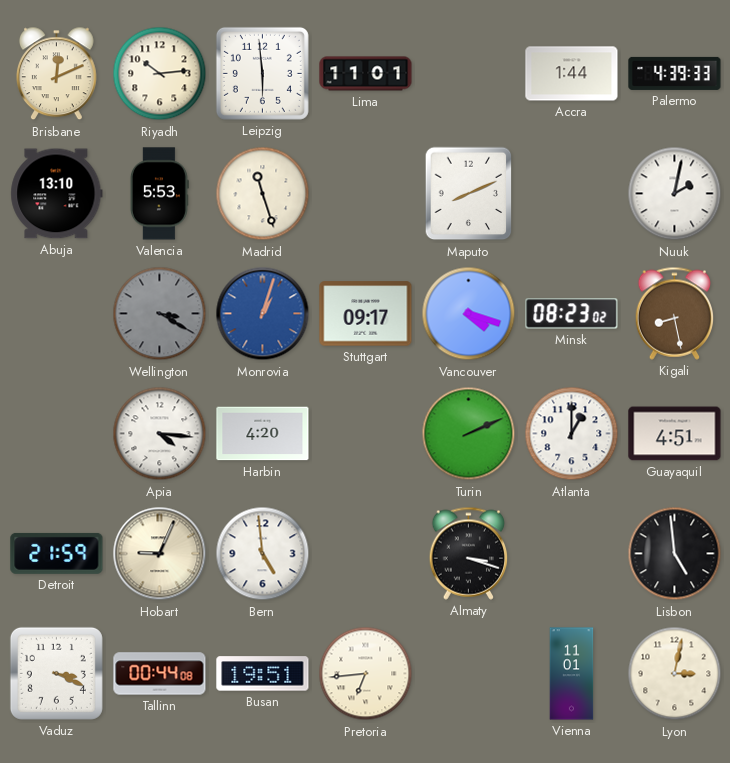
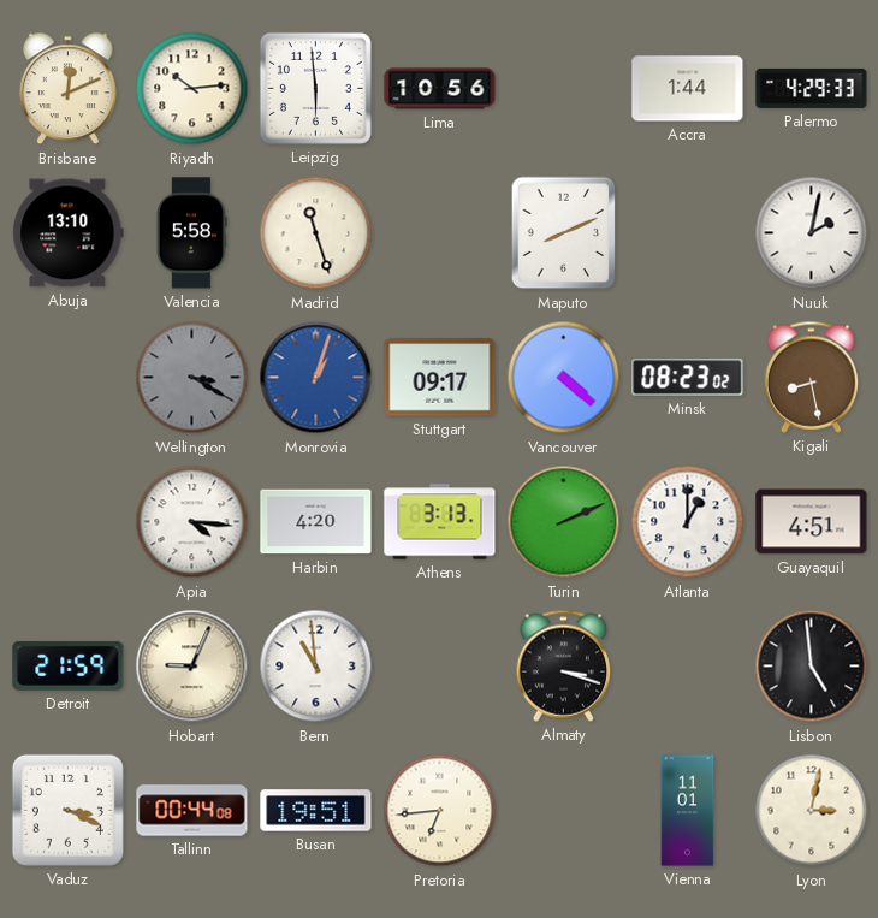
Lima: 11:01 -> 10:56
Palermo: 4:39 -> 4:29
Valencia: 5:53 -> 5:58
Vancouver: 4:18 -> 4:22
Athens: none -> 3:13
Bern: 4:59 -> 10:59
